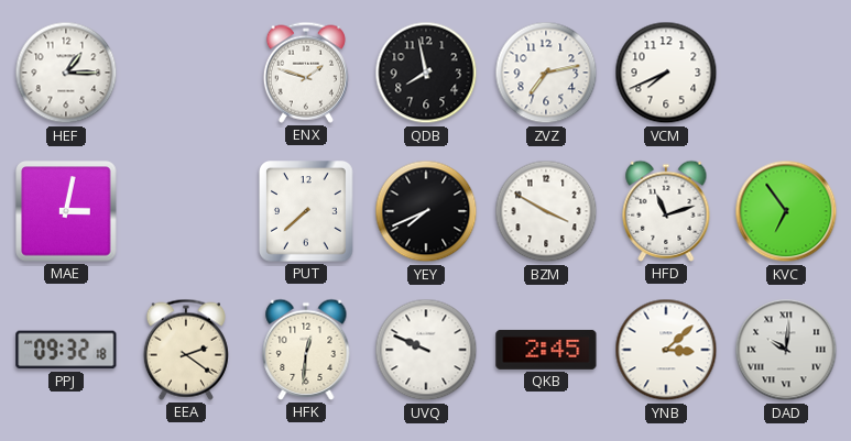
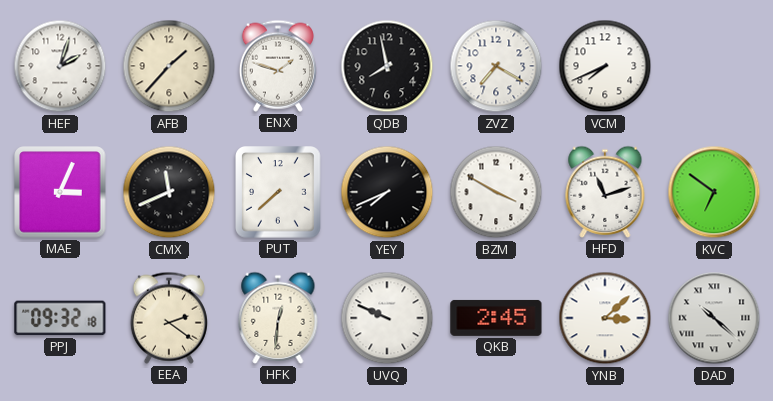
HEF: 1:15 -> 2:03
AFB: none -> 1:37
ZVZ: 7:13 -> 7:20
MAE: 3:02 -> 3:04
CMX: none -> 11:41
KVC: 6:54 -> 6:51
DAD: 10:01 -> 10:22
